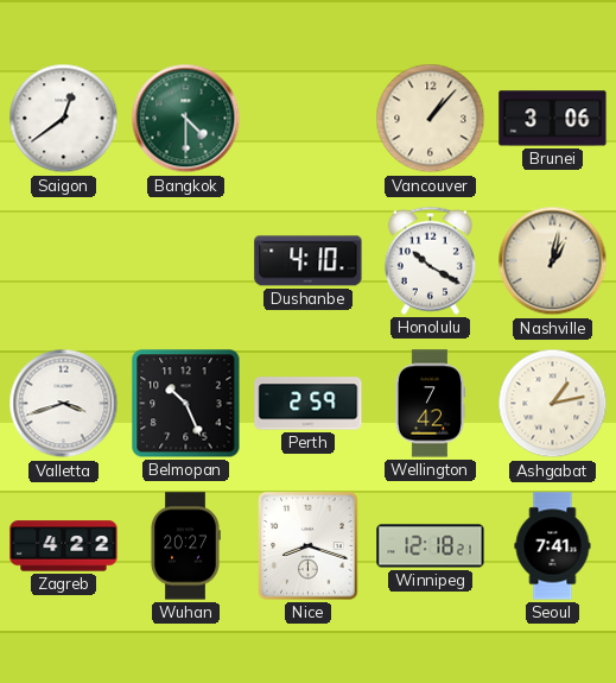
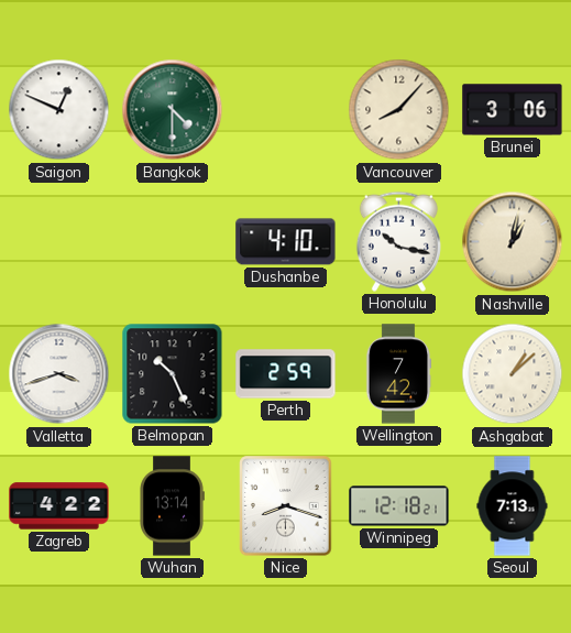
Saigon: 12:39 -> 12:49
Vancouver: 1:07 -> 8:07
Honolulu: 10:20 -> 10:17
Ashgabat: 1:13 -> 1:08
Wuhan: 20:27 -> 13:14
Seoul: 7:41 -> 7:13
